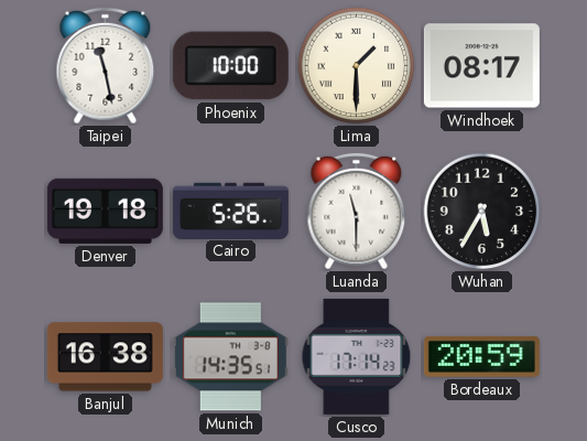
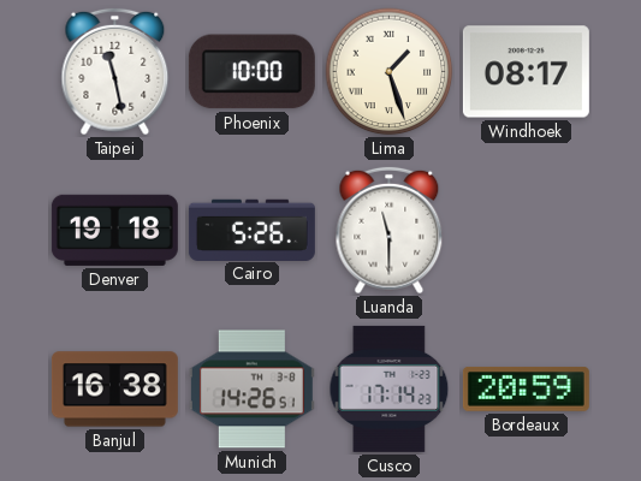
Lima: 1:30 -> 1:27
Wuhan: 5:35 -> none
Munich: 14:35 -> 14:26
